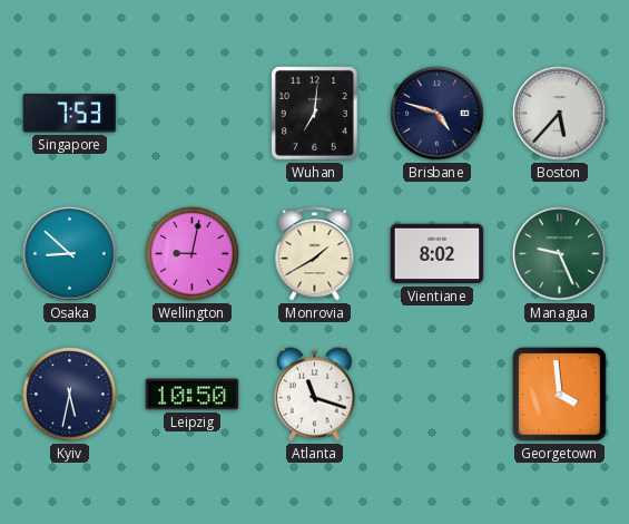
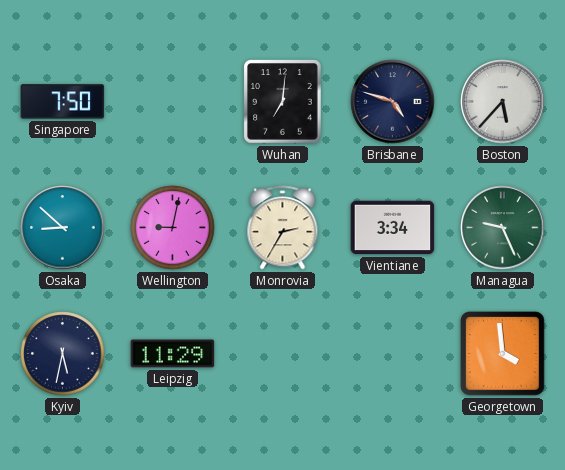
Singapore: 7:53 -> 7:50
Monrovia: 1:40 -> 2:35
Vientiane: 8:02 -> 3:34
Leipzig: 10:50 -> 11:29
Atlanta: 11:18 -> none
